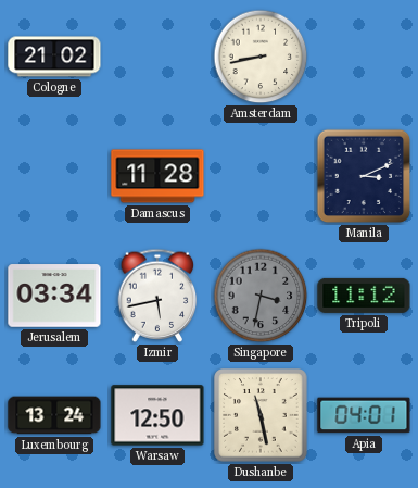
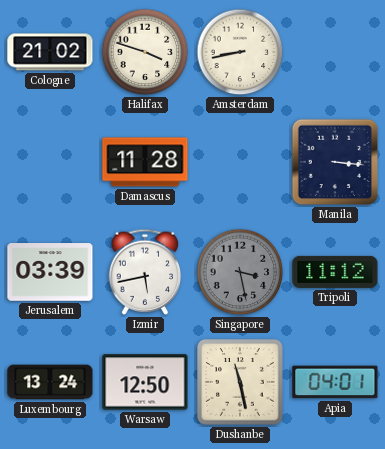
Halifax: none -> 3:48
Manila: 3:11 -> 3:16
Jerusalem: 03:34 -> 03:39
Singapore: 3:32 -> 3:28
